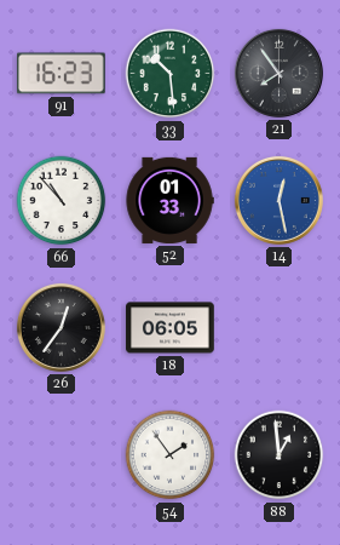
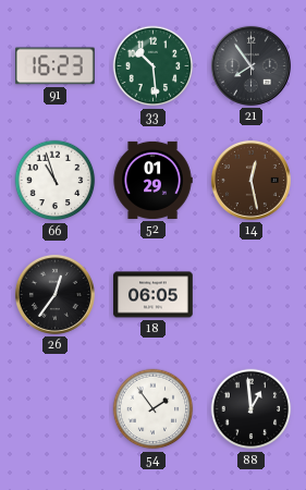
66: 10:53 -> 10:57
52: 01:33 -> 01:29
14 dial: blue -> brown
